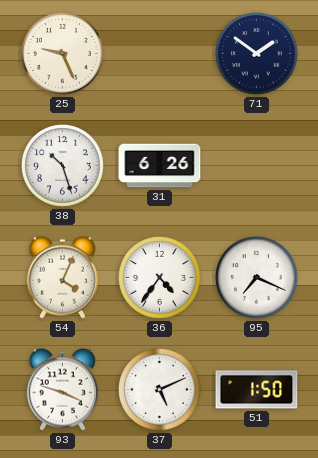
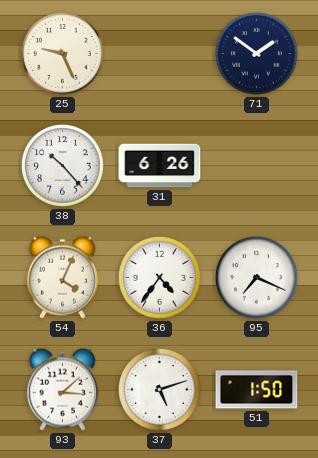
38: 10:27 -> 10:23
93: 3:48 -> 3:08
37: 5:11 -> 5:12
